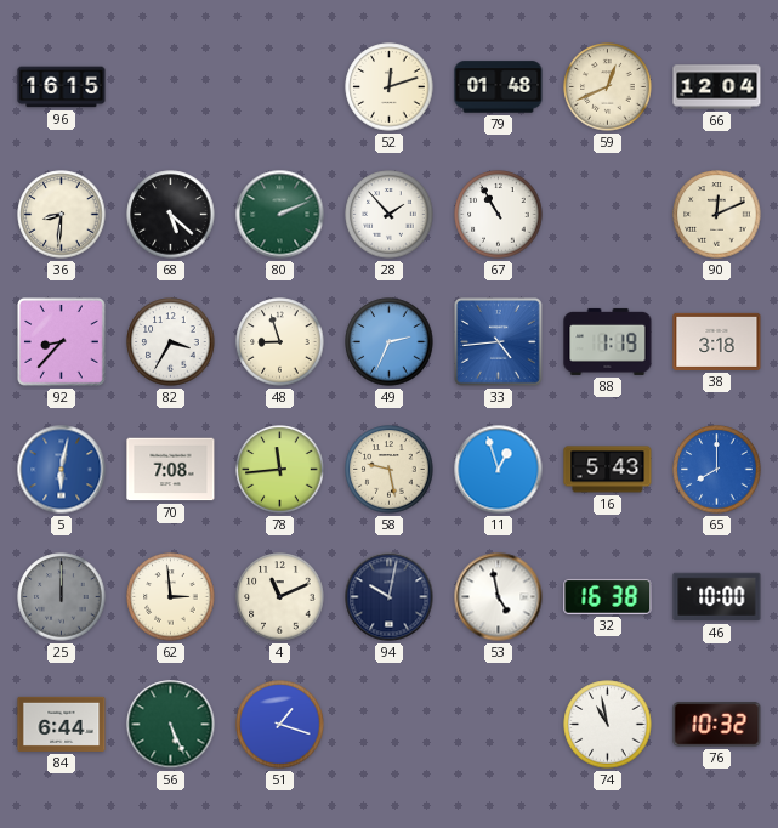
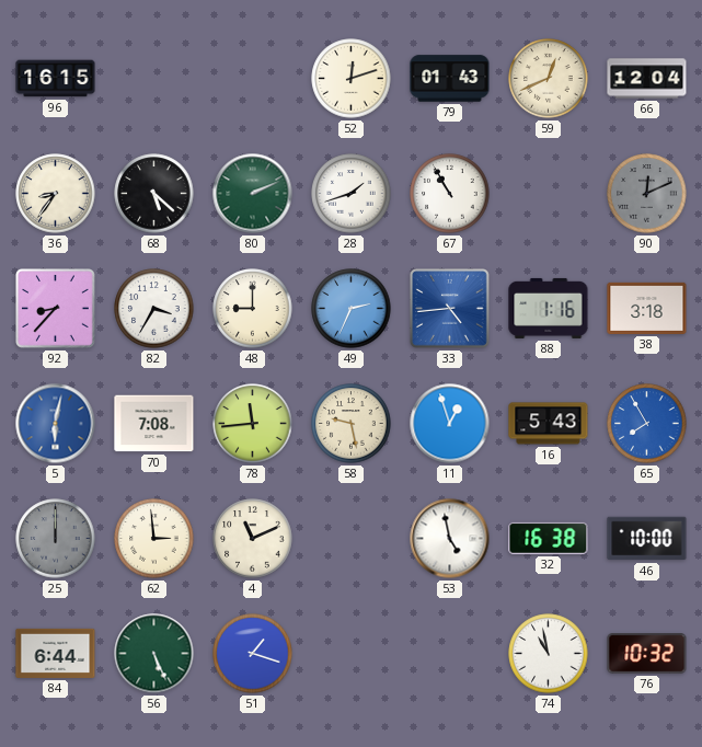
79: 01:48 -> 01:43
36: 8:31 -> 8:36
28: 1:53 -> 1:42
90 dial: cream -> grey
48: 8:57 -> 9:00
88: 1:19 -> 1:16
65: 8:00 -> 7:55
94: 10:02 -> none
